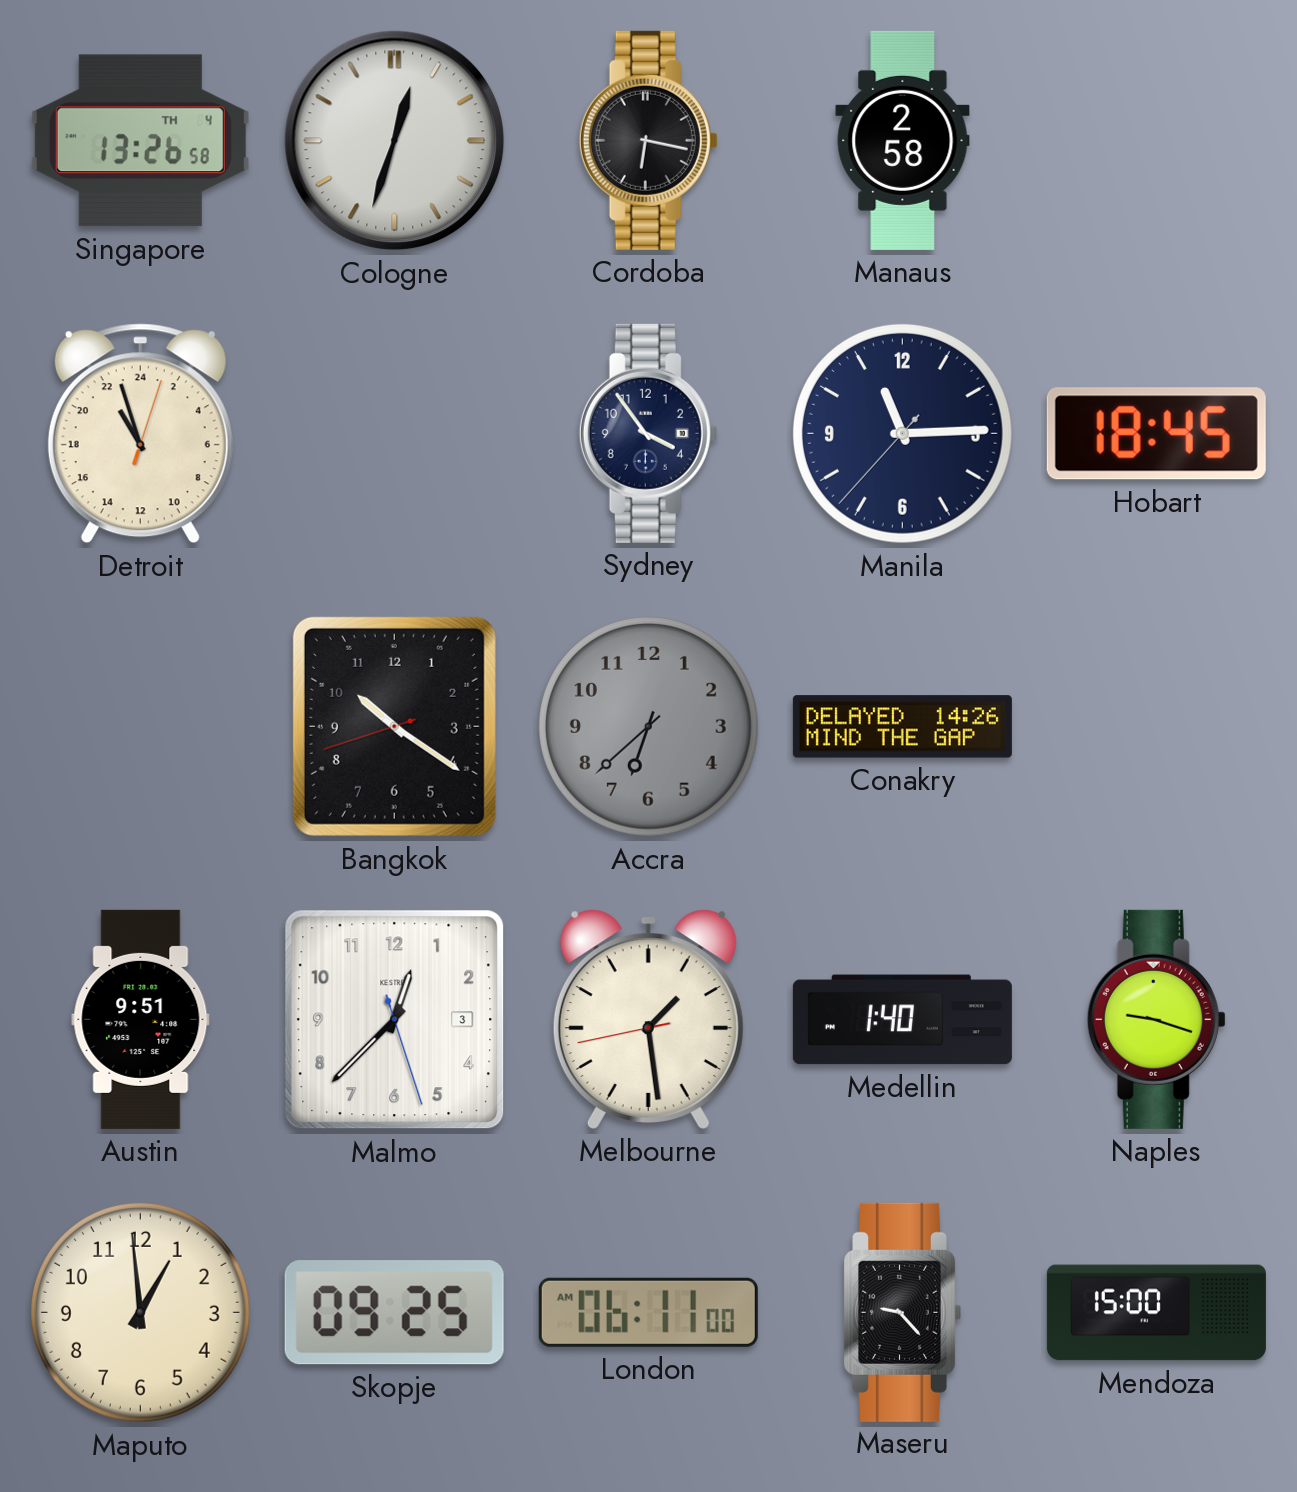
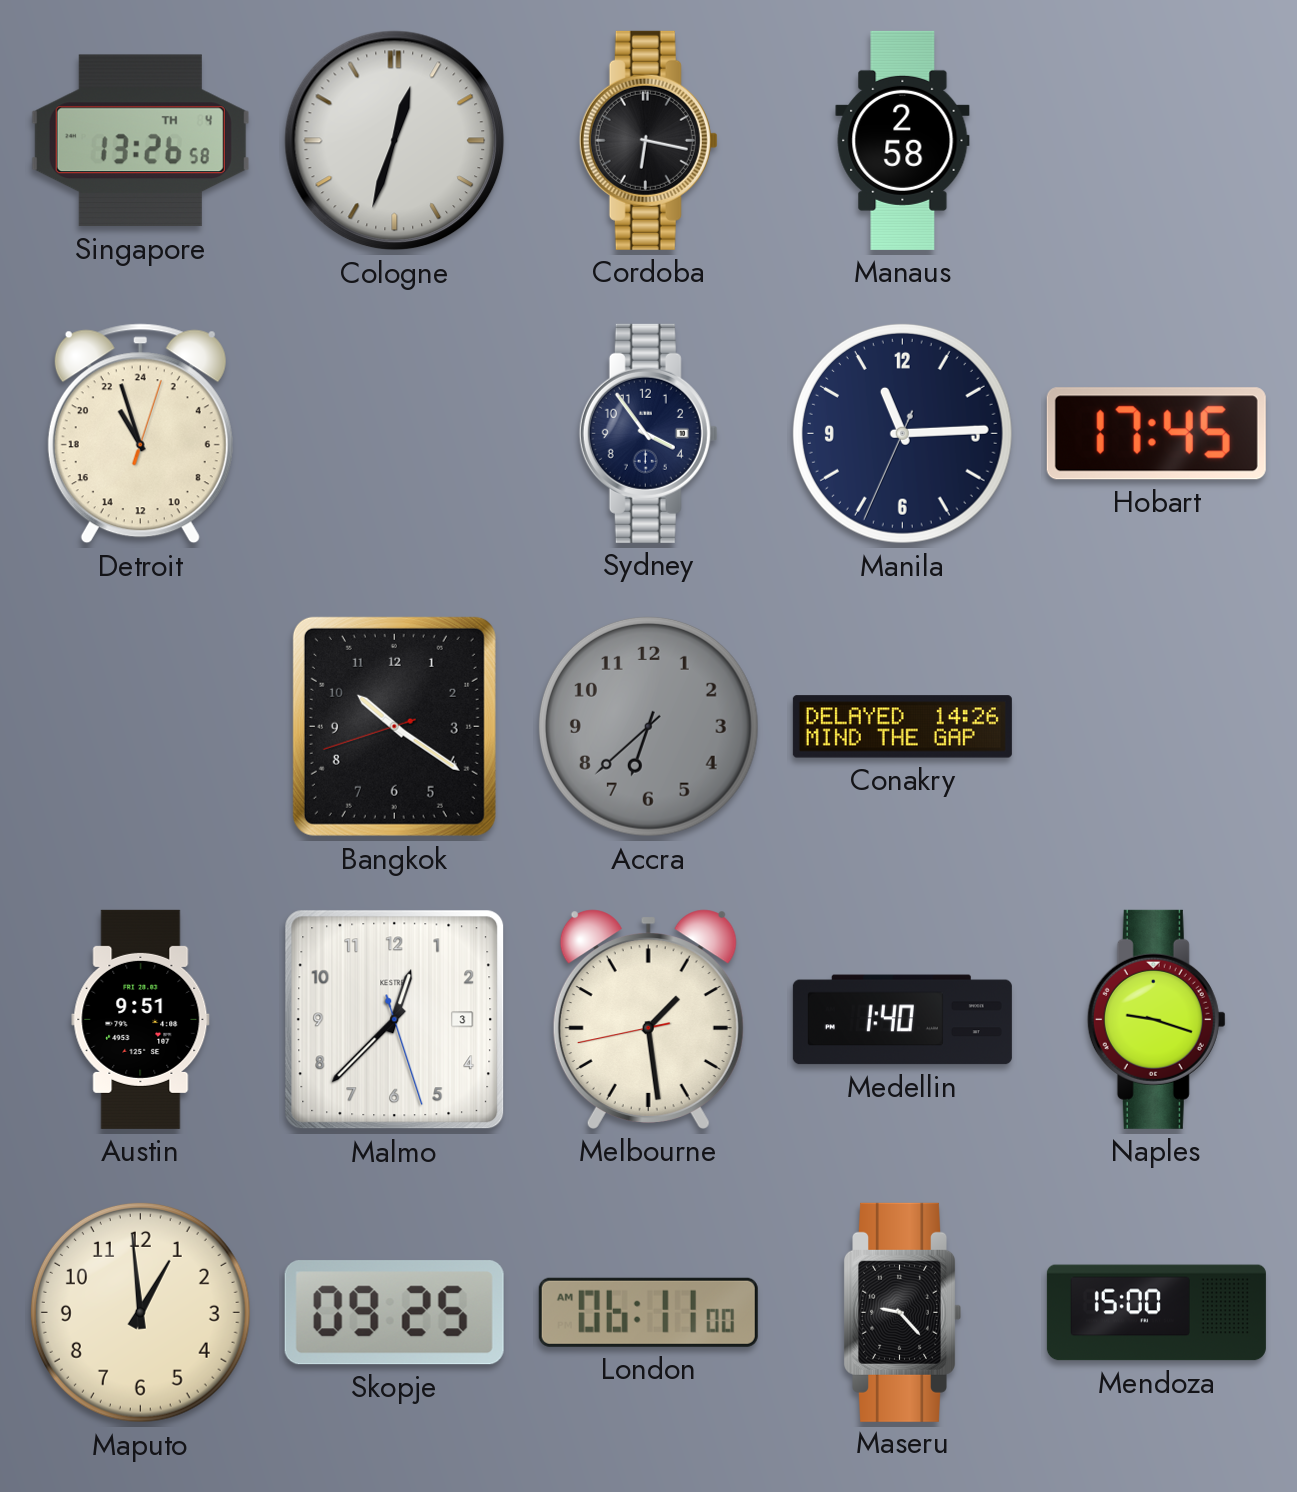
Manila: 11:14:37 -> 11:14:34
Hobart: 18:45 -> 17:45
